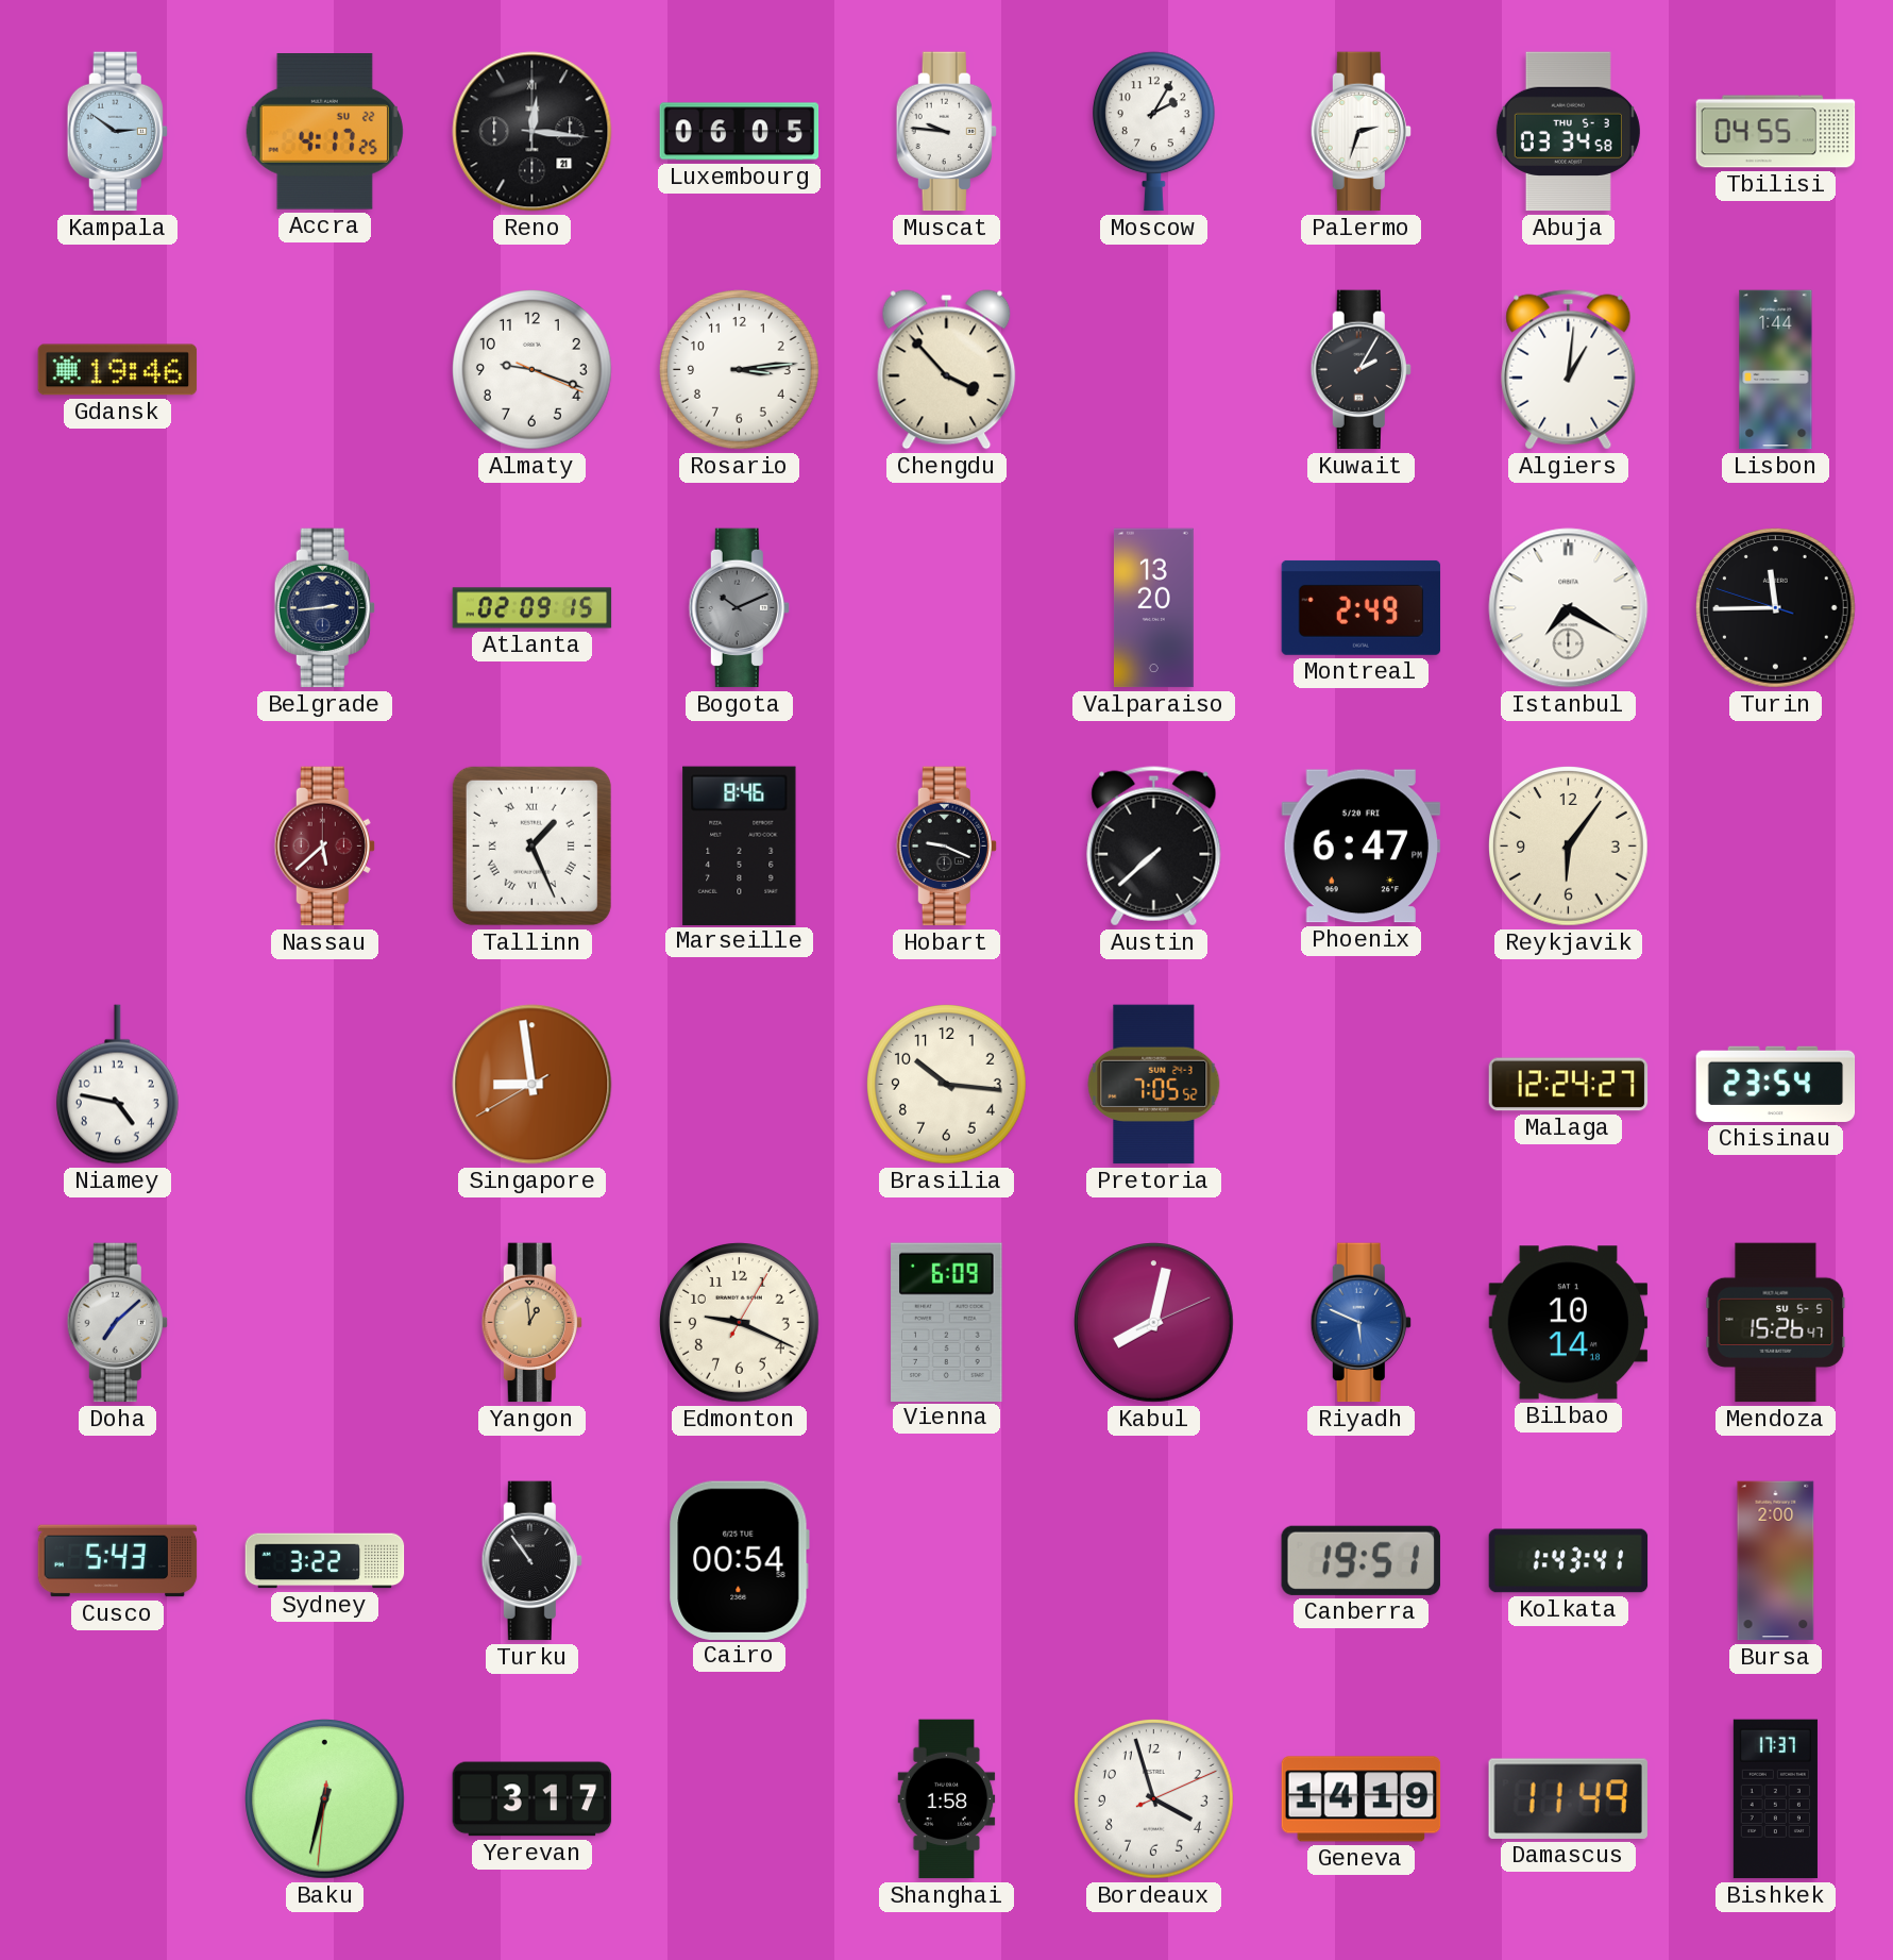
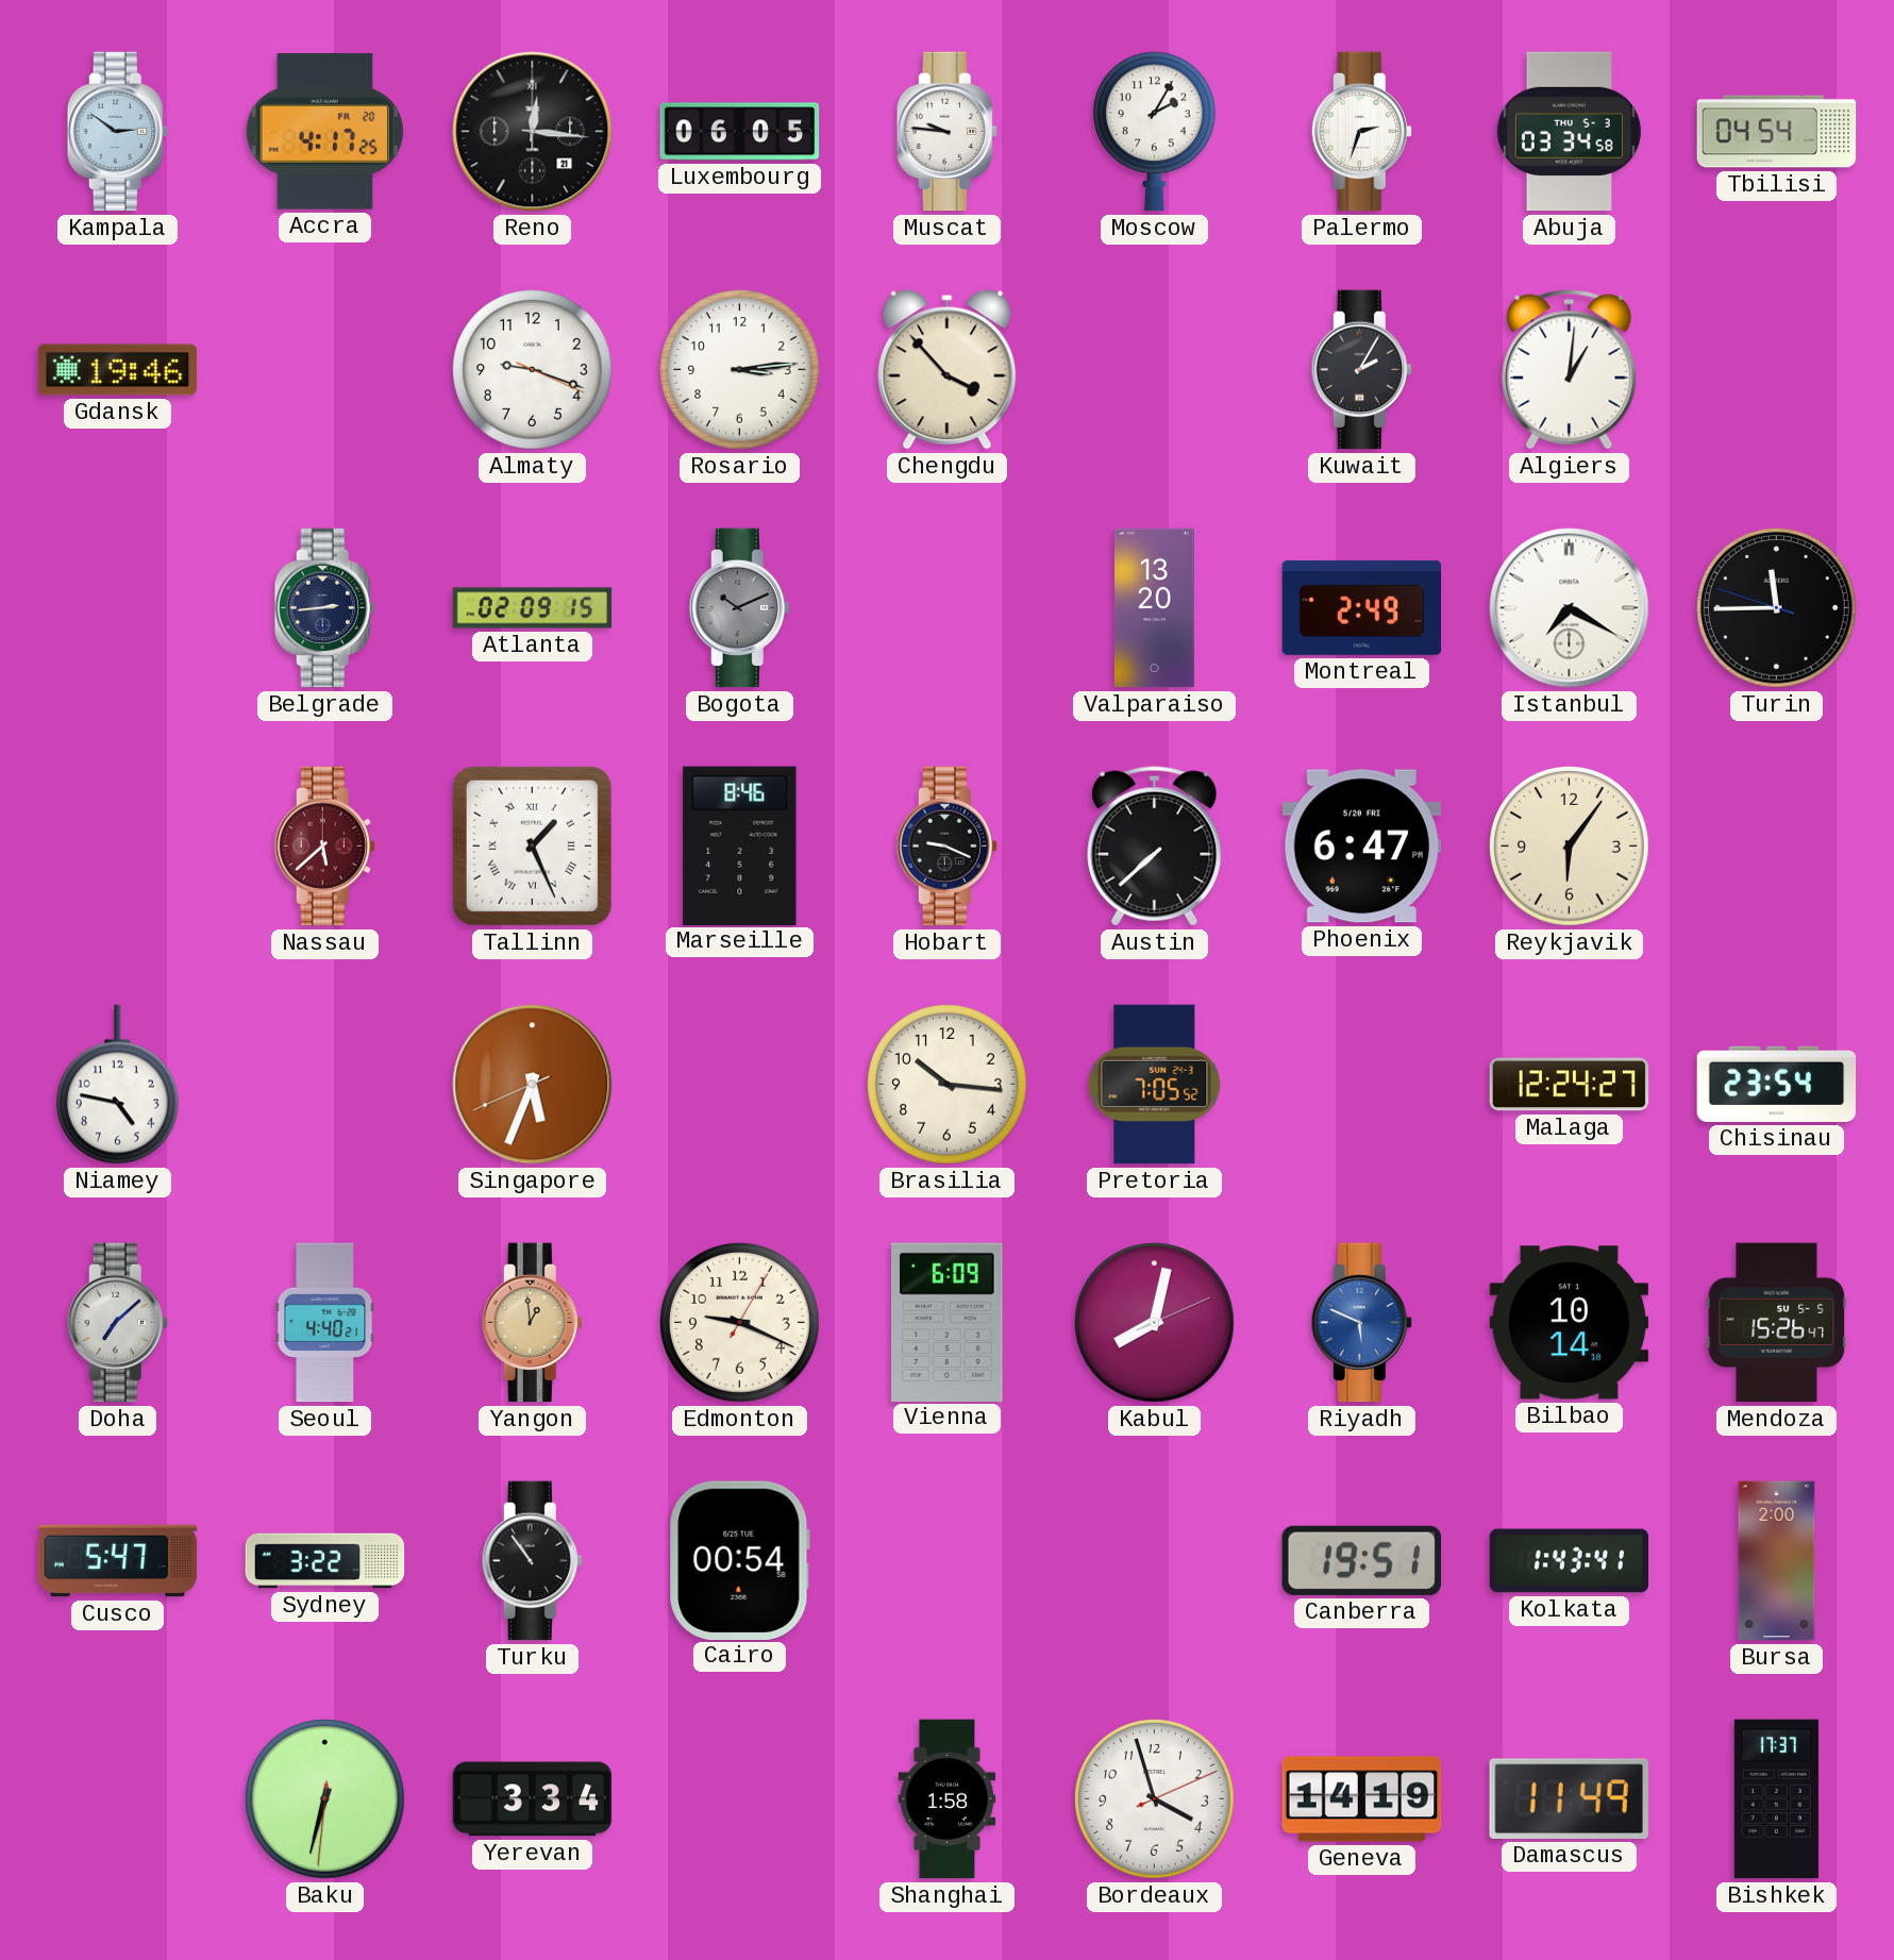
Accra date: SU 22 -> FR 20
Tbilisi: 04:55 -> 04:54
Lisbon: 1:44 -> none
Singapore: 8:58 -> 5:33
Seoul: none -> 4:40
Cusco: 5:43 -> 5:47
Yerevan: 3:17 -> 3:34
